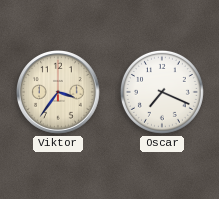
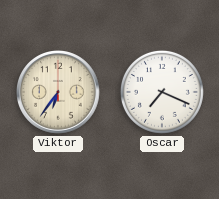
Viktor: 3:36 -> 6:36
